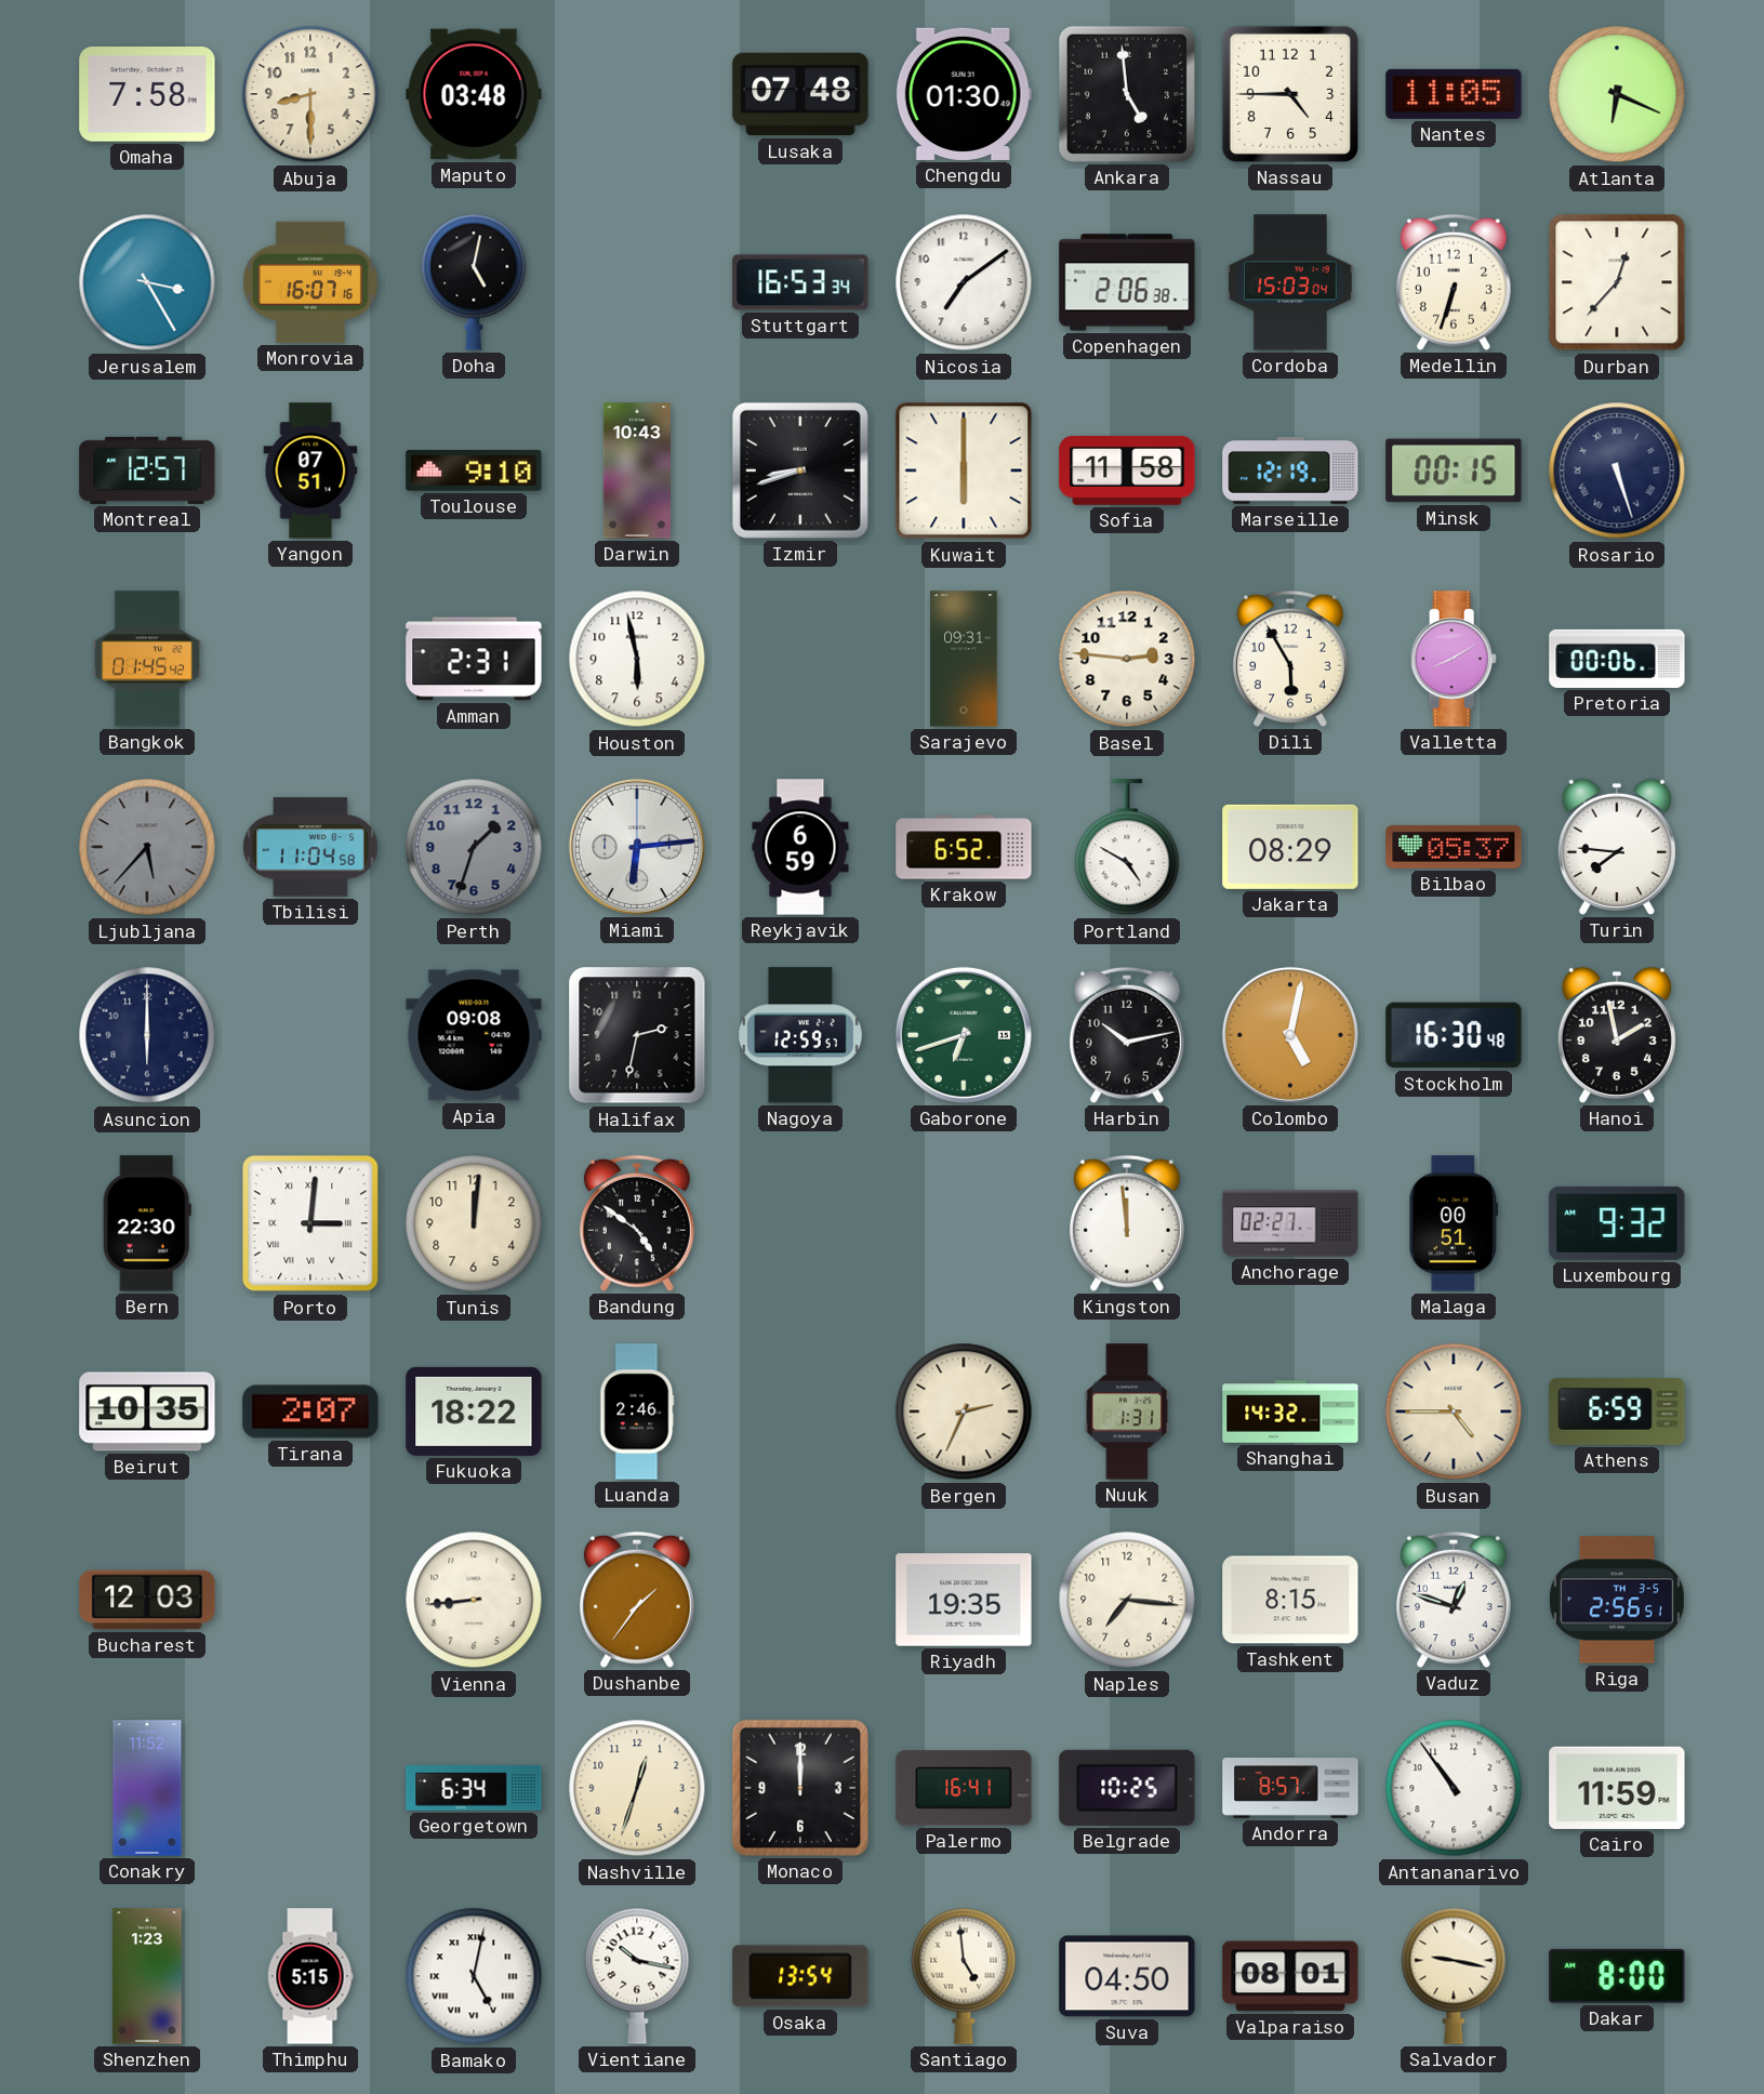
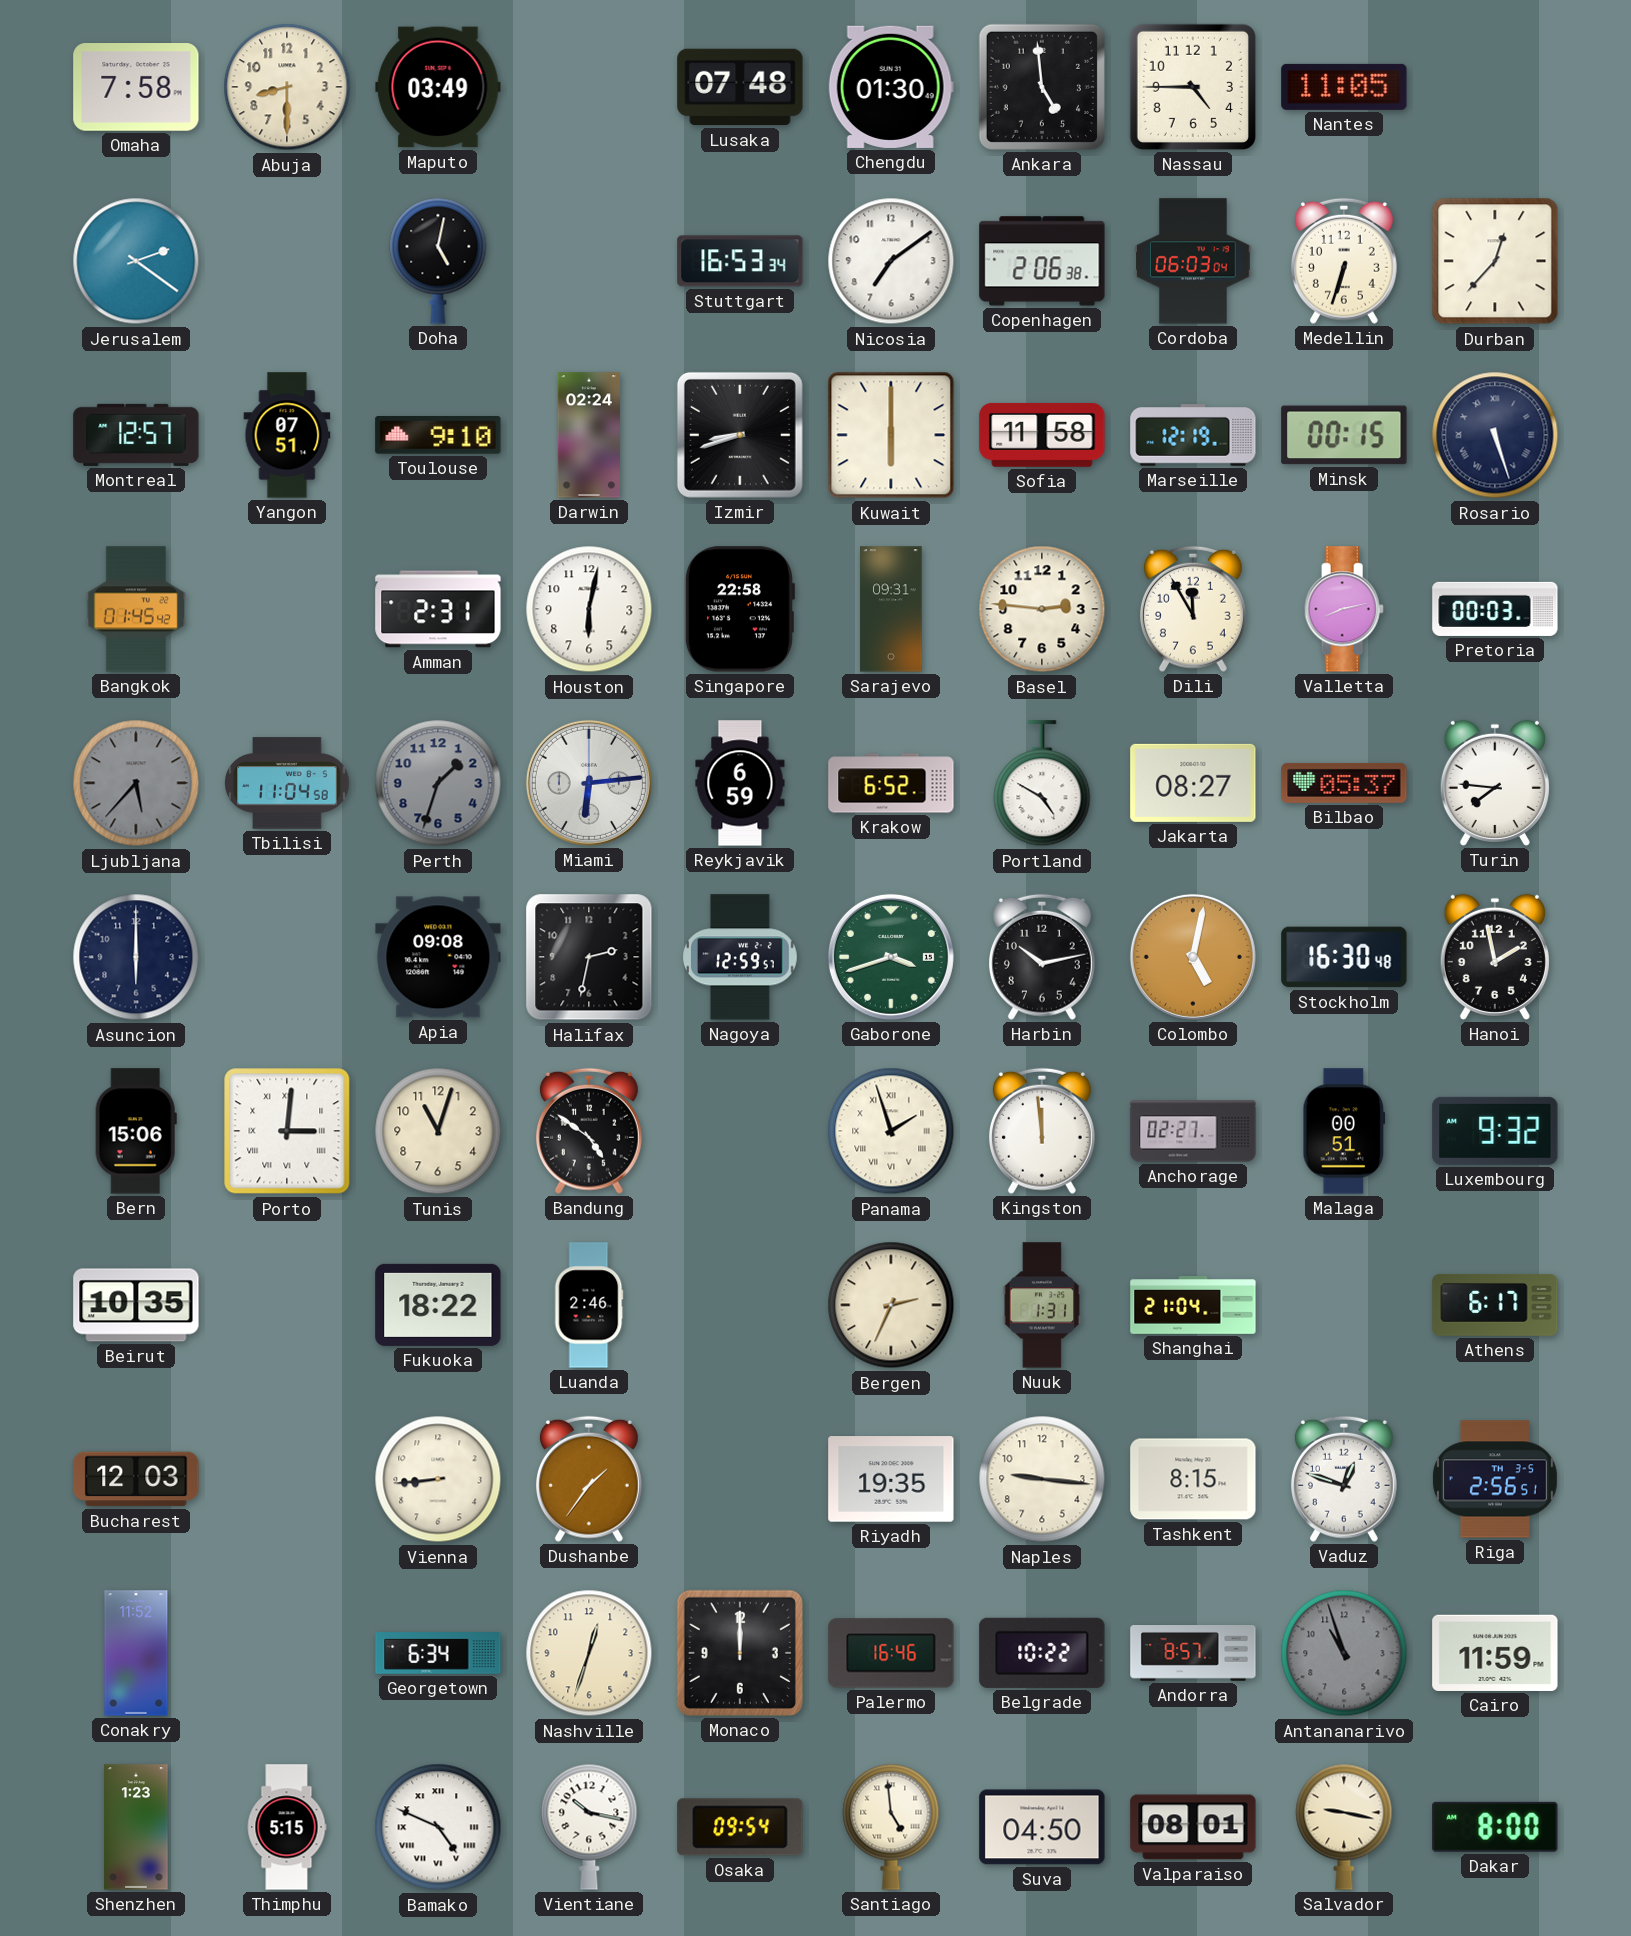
Maputo: 03:48 -> 03:49
Atlanta: 6:19 -> none
Jerusalem: 3:25 -> 2:21
Monrovia: 16:07 -> none
Cordoba: 15:03 -> 06:03
Darwin: 10:43 -> 02:24
Houston: 5:58 -> 6:02
Singapore: none -> 22:58
Dili: 5:55 -> 11:55
Valletta: 8:10 -> 8:13
Pretoria: 00:06 -> 00:03
Jakarta: 08:29 -> 08:27
Gaborone: 6:42 -> 3:42
Bern: 22:30 -> 15:06
Tunis: 12:01 -> 11:03
Panama: none -> 1:57
Tirana: 2:07 -> none
Shanghai: 14:32 -> 21:04
Busan: 4:45 -> none
Athens: 6:59 -> 6:17
Naples: 7:16 -> 9:16
Palermo: 16:41 -> 16:46
Belgrade: 10:25 -> 10:22
Antananarivo: 10:54 -> 10:57
Antananarivo dial: white -> grey
Bamako: 5:02 -> 4:49
Osaka: 13:54 -> 09:54
